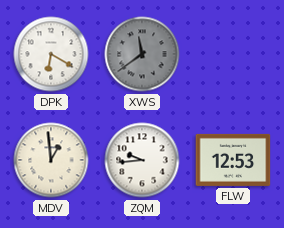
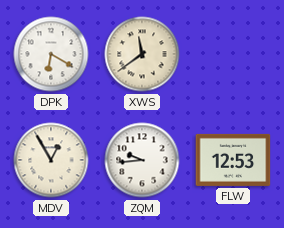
XWS dial: grey -> cream
MDV: 12:59 -> 12:55
